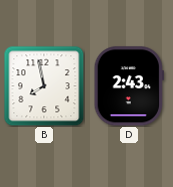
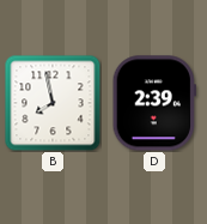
D: 2:43 -> 2:39
